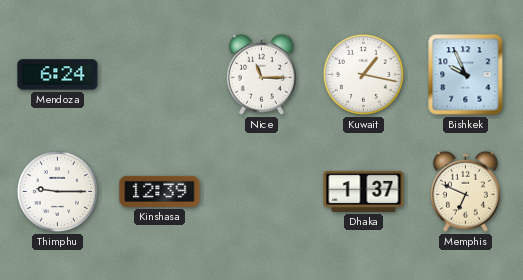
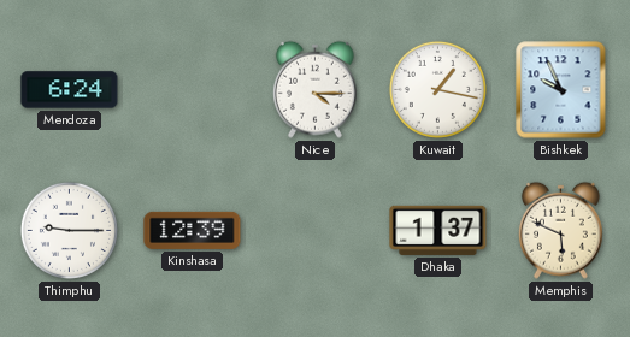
Nice: 11:15 -> 4:15
Memphis: 6:49 -> 5:49
